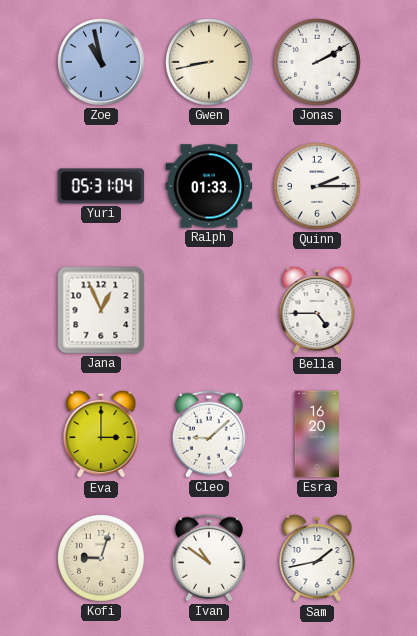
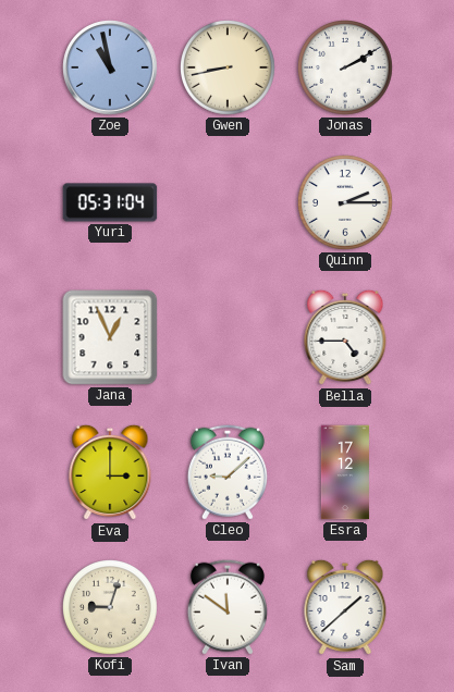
Ralph: 01:33 -> none
Esra: 16:20 -> 17:12
Ivan: 10:51 -> 11:51
Sam: 1:43 -> 1:38
